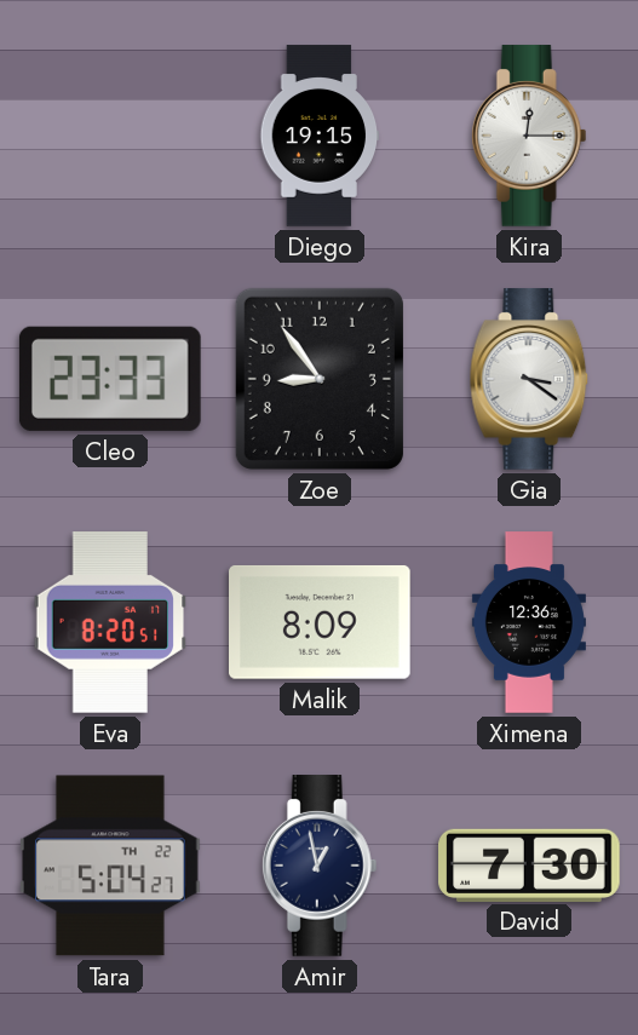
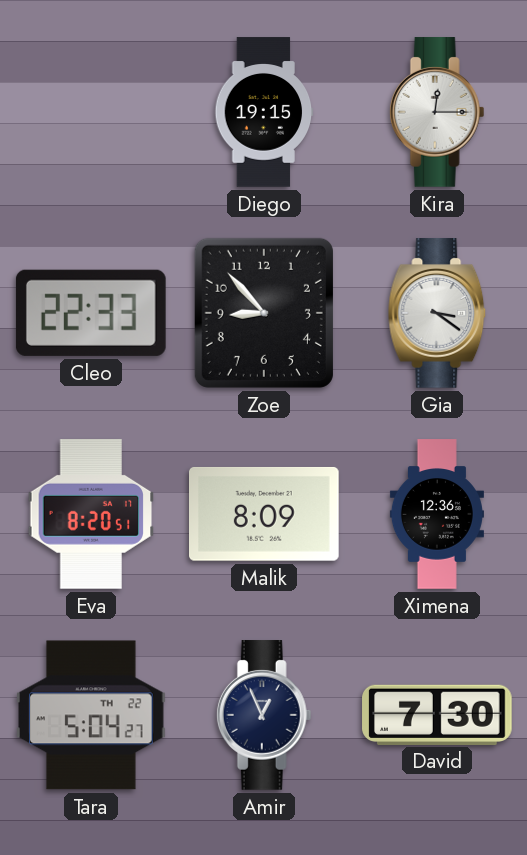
Cleo: 23:33 -> 22:33
Zoe: 8:54 -> 8:53
Amir: 12:58 -> 12:56
